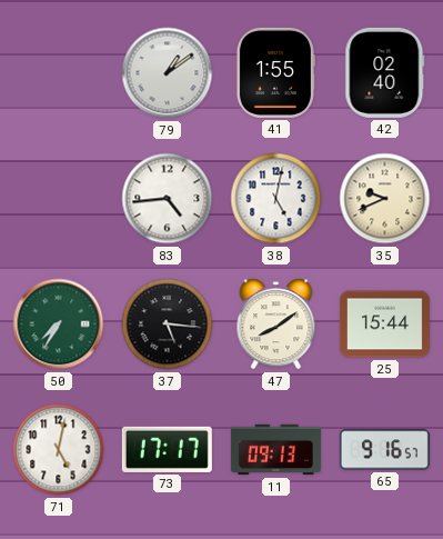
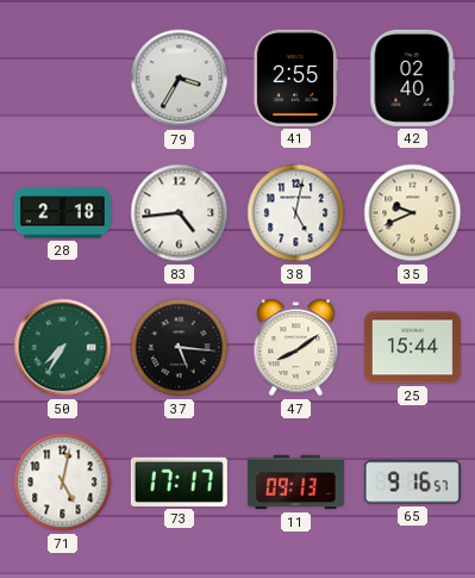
79: 1:09 -> 3:35
41: 1:55 -> 2:55
28: none -> 2:18
